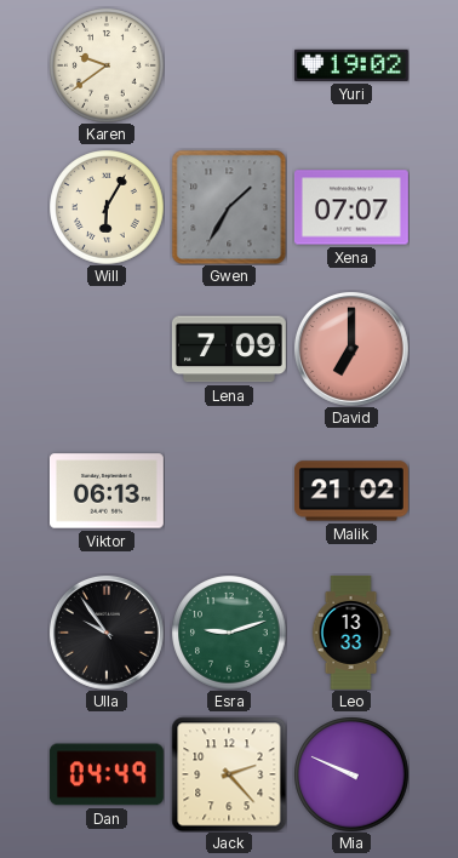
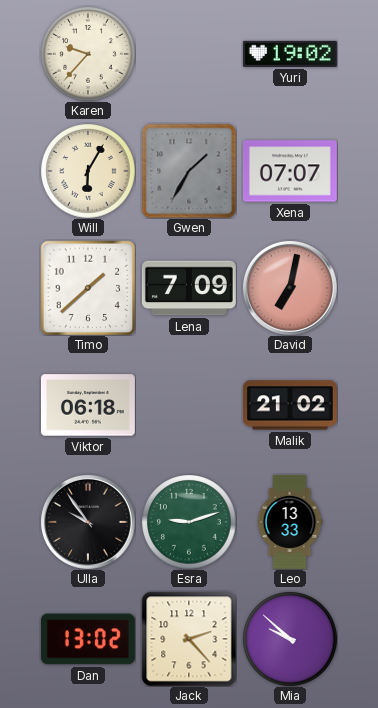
Karen: 9:39 -> 9:37
Timo: none -> 1:38
David: 7:00 -> 7:02
Viktor: 06:13 -> 06:18
Dan: 04:49 -> 13:02
Mia: 9:49 -> 9:52
